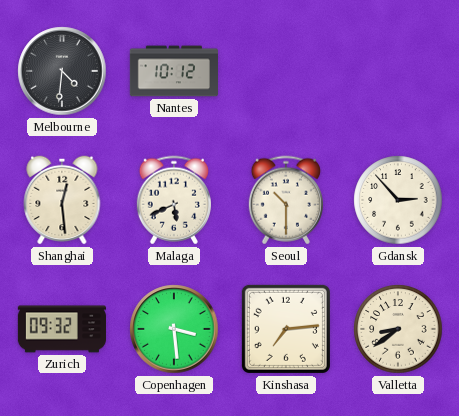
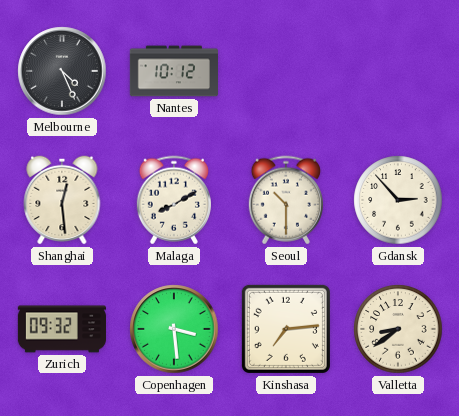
Melbourne: 4:31 -> 4:26
Malaga: 5:41 -> 8:10
